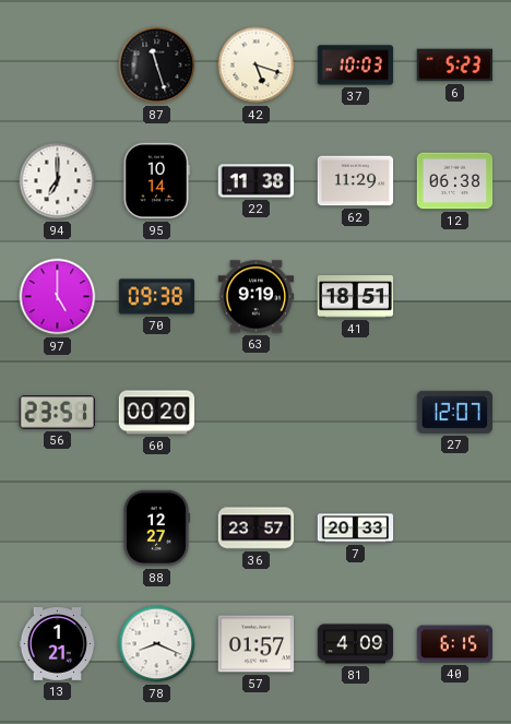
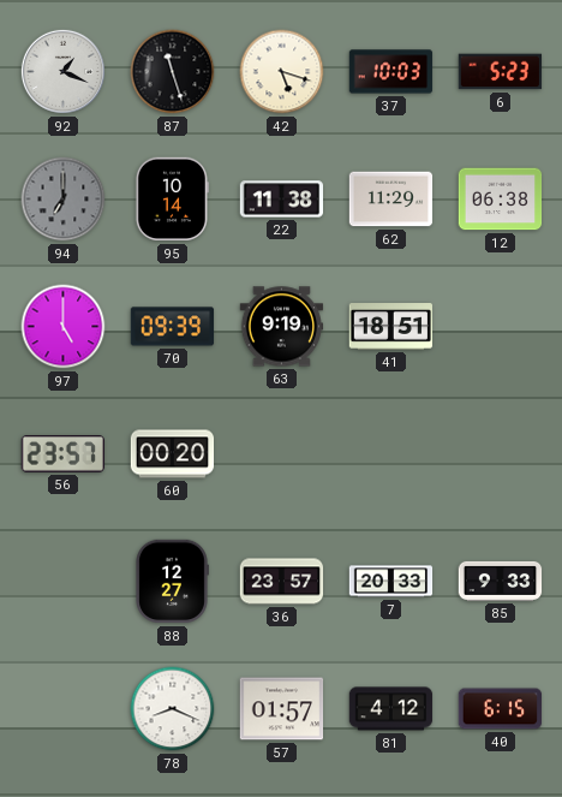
92: none -> 1:19
94 dial: white -> grey
70: 09:38 -> 09:39
56: 23:51 -> 23:57
27: 12:07 -> none
85: none -> 9:33
13: 1:21 -> none
81: 4:09 -> 4:12
